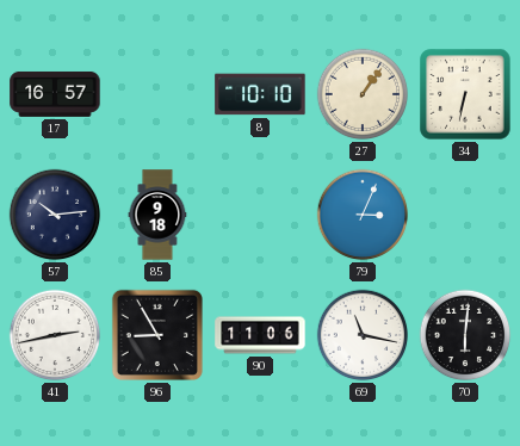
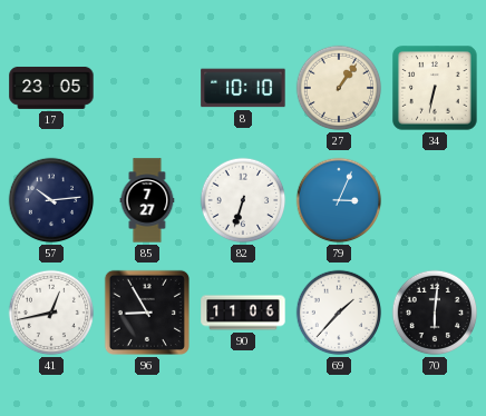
17: 16:57 -> 23:05
85: 9:18 -> 7:27
82: none -> 6:33
41: 2:43 -> 12:43
69: 11:17 -> 1:37
